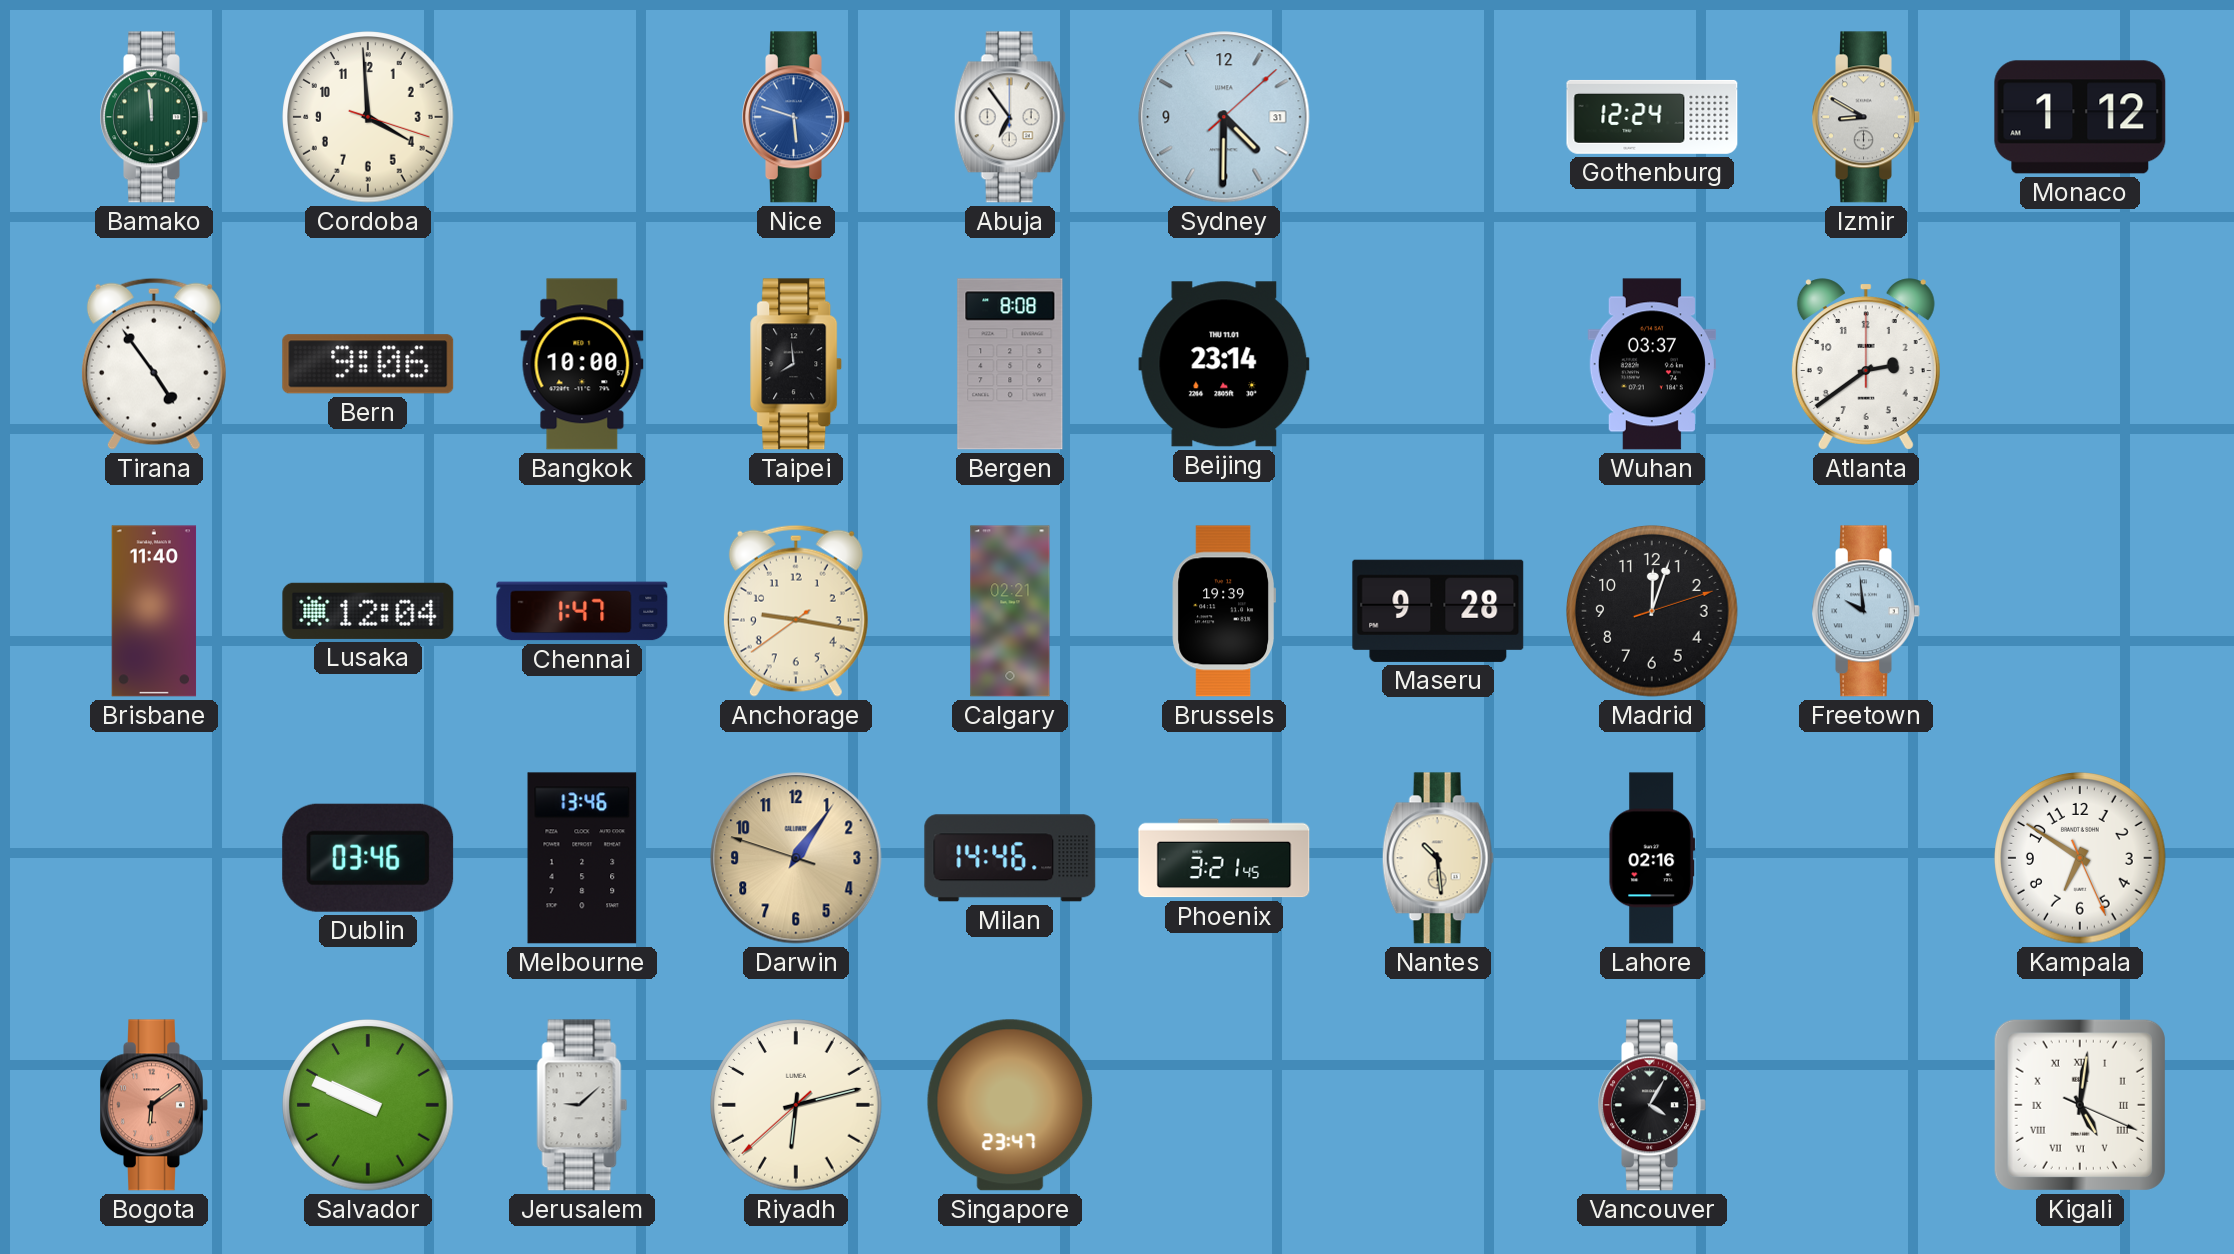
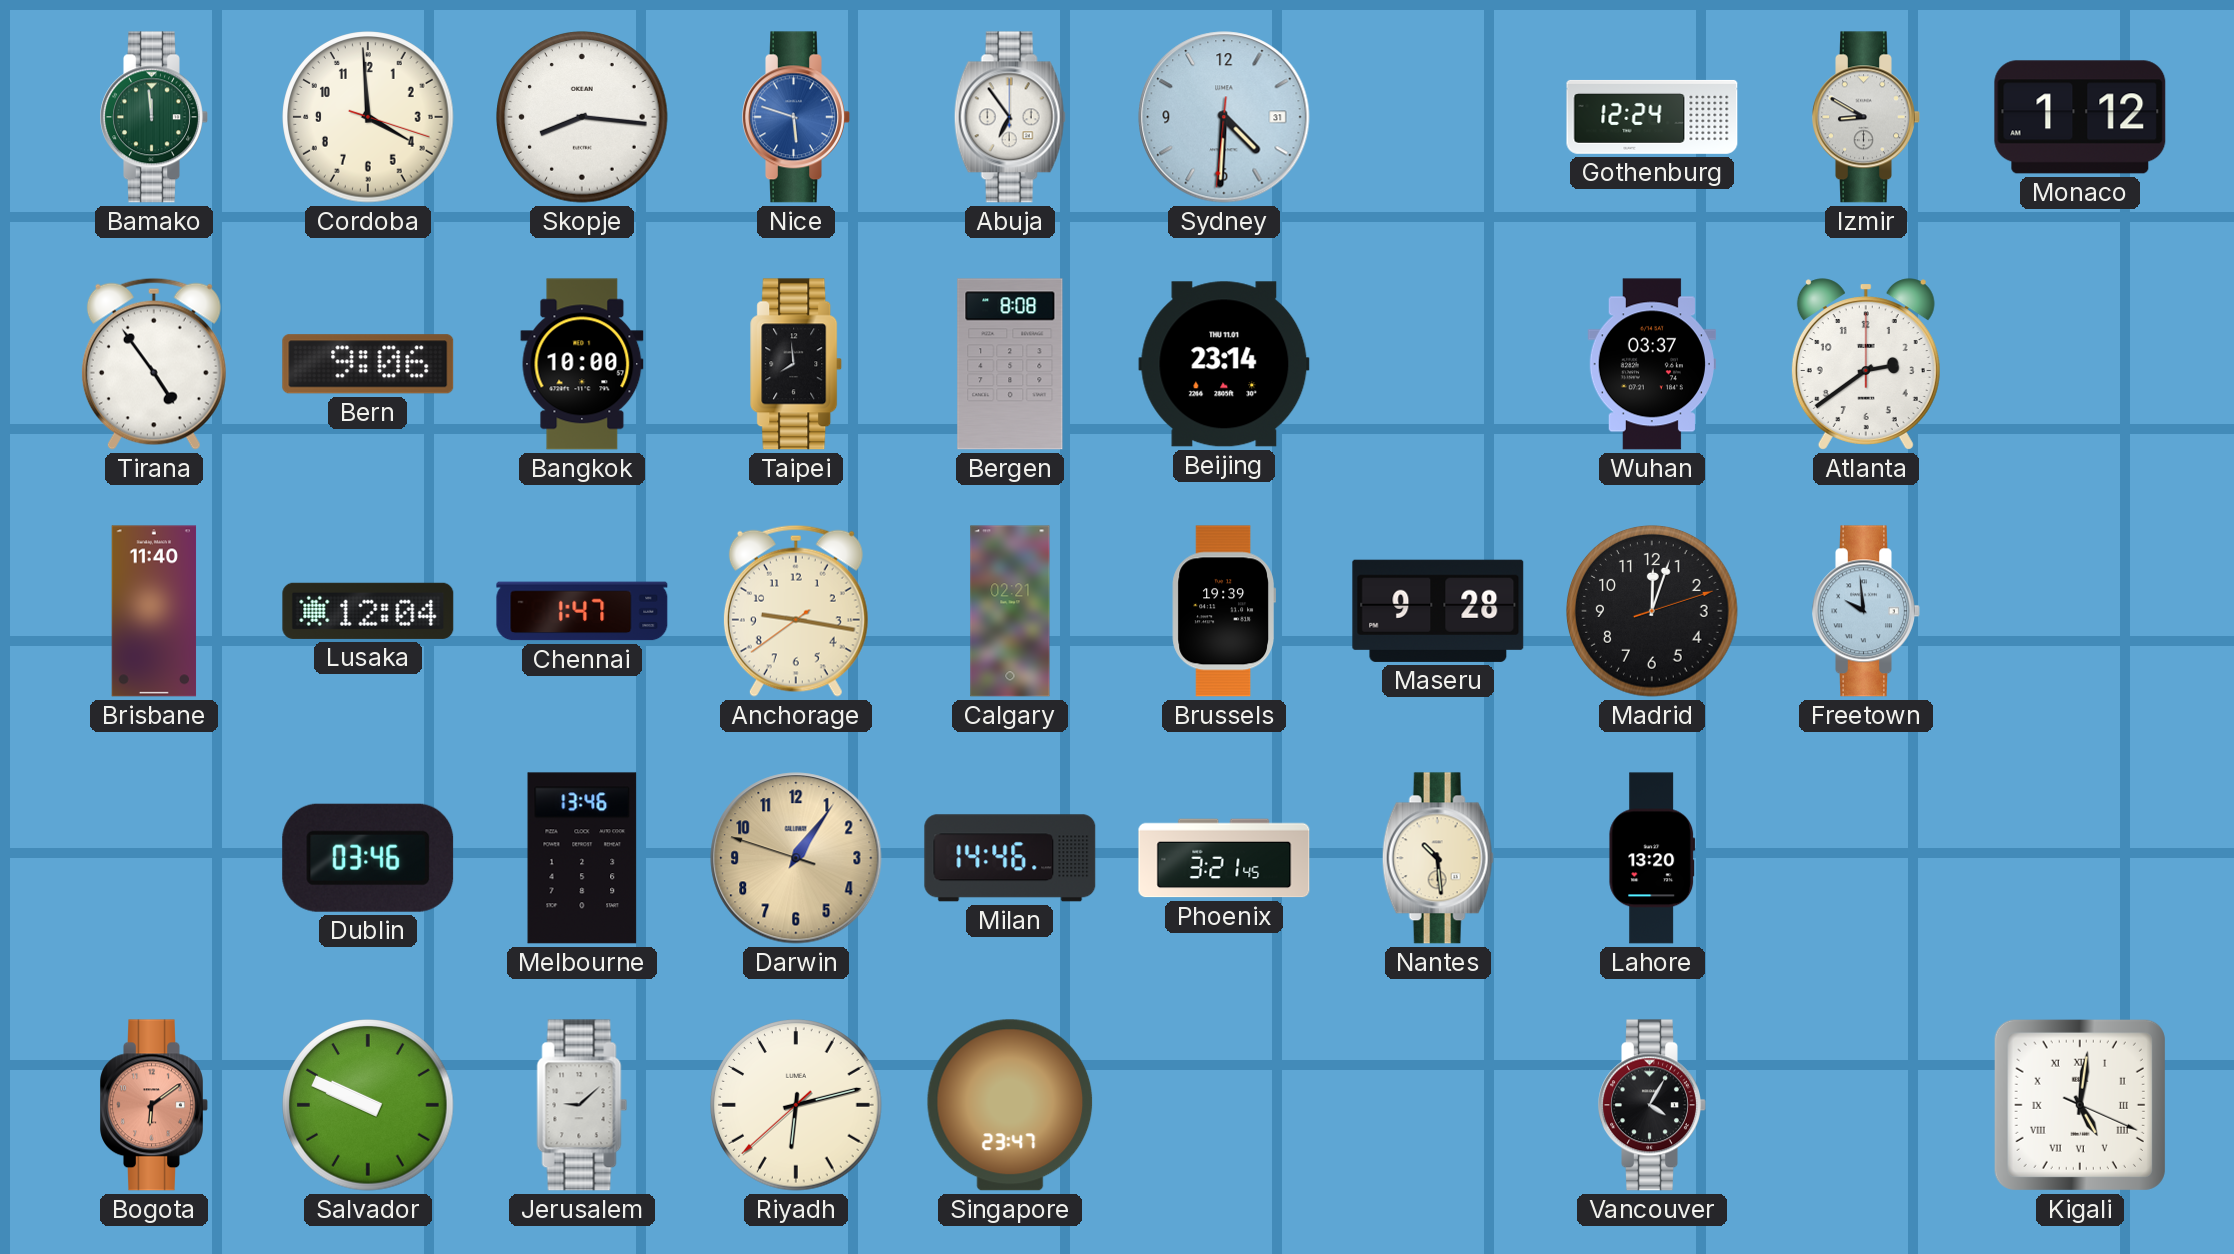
Skopje: none -> 8:16
Sydney: 4:30:08 -> 4:30:31
Lahore: 02:16 -> 13:20
Kampala: 6:50 -> none
